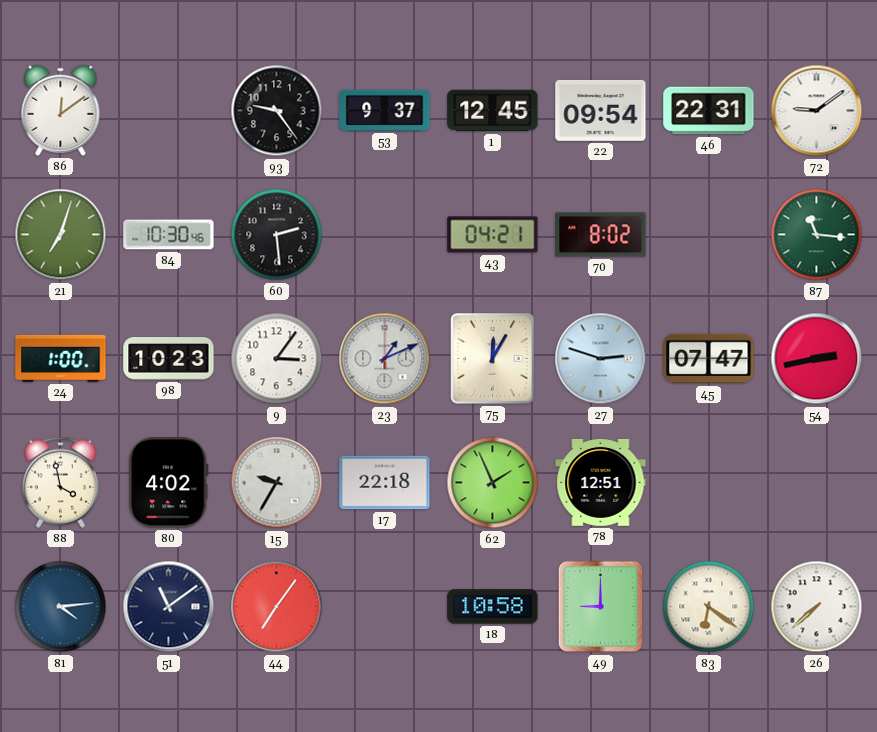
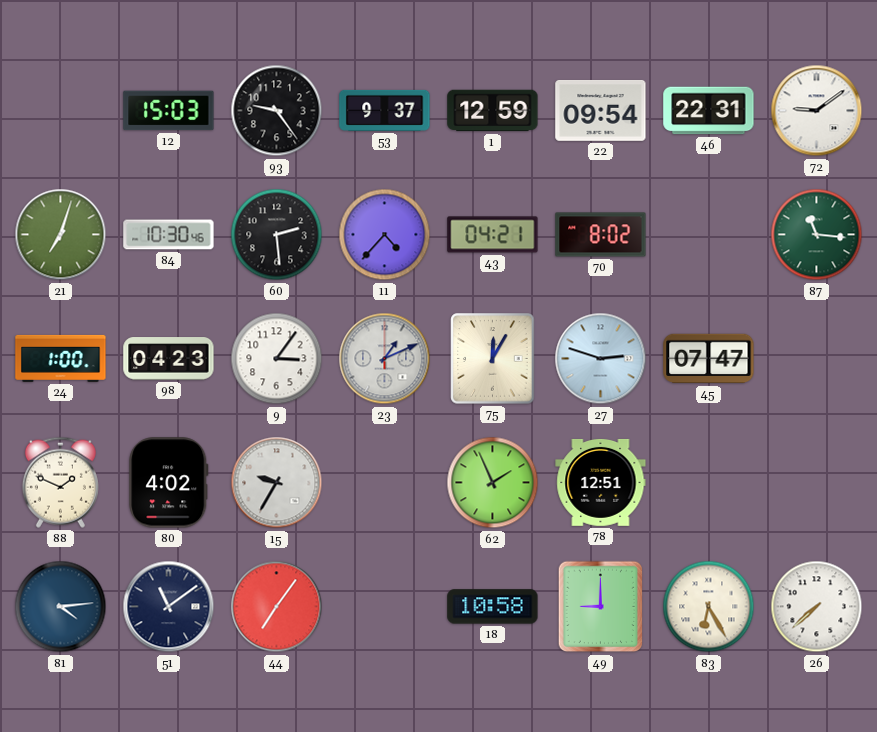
86: 12:09 -> none
12: none -> 15:03
1: 12:45 -> 12:59
11: none -> 4:37
98: 10:23 -> 04:23
54: 2:43 -> none
88: 3:58 -> 1:49
17: 22:18 -> none
83: 6:21 -> 6:25
